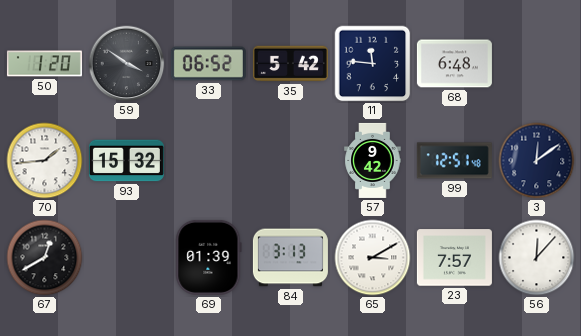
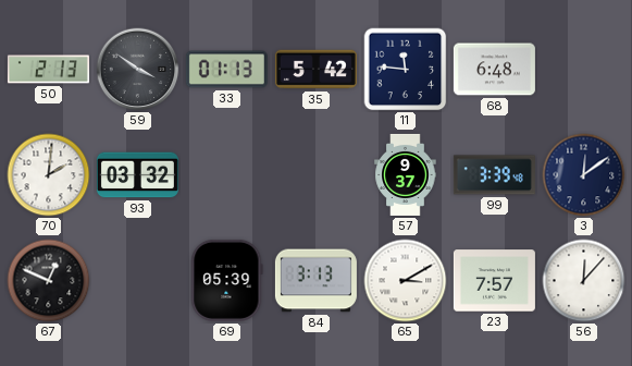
50: 1:20 -> 2:13
33: 06:52 -> 01:13
70: 1:44 -> 2:01
93: 15:32 -> 03:32
57: 9:42 -> 9:37
99: 12:51 -> 3:39
67: 12:40 -> 12:49
69: 01:39 -> 05:39
